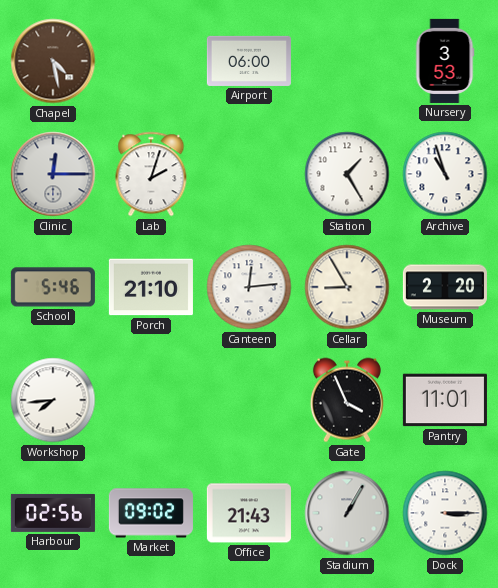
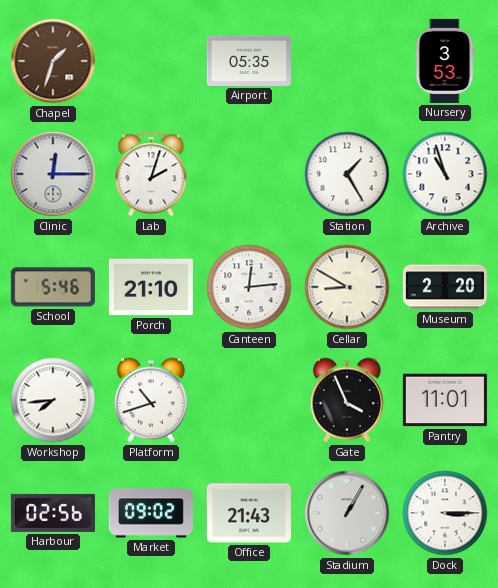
Chapel: 4:28 -> 1:33
Airport: 06:00 -> 05:35
Cellar: 8:55 -> 8:50
Platform: none -> 10:42
